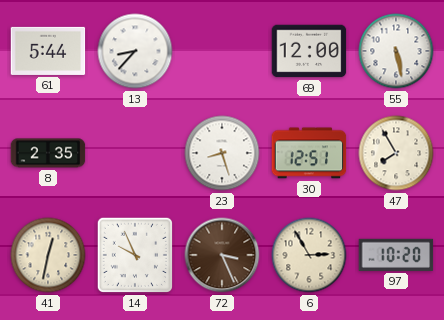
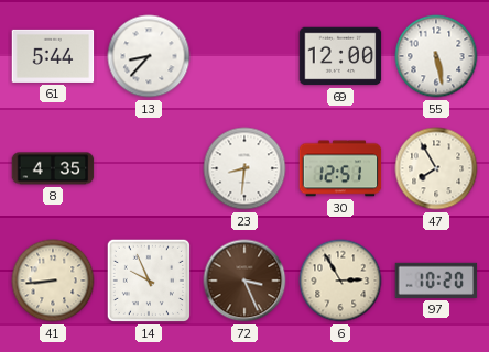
8: 2:35 -> 4:35
23: 8:27 -> 8:31
41: 12:32 -> 8:44
